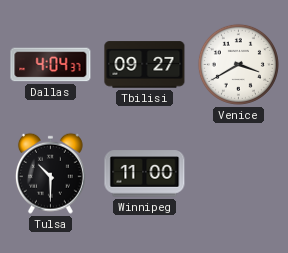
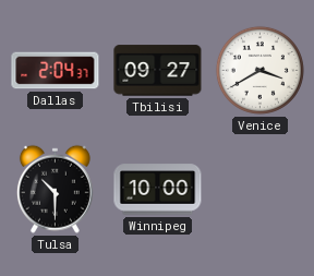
Dallas: 4:04 -> 2:04
Winnipeg: 11:00 -> 10:00
